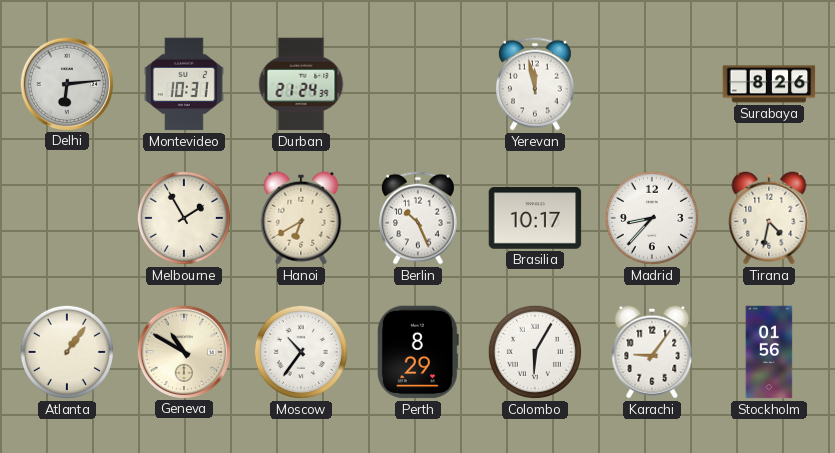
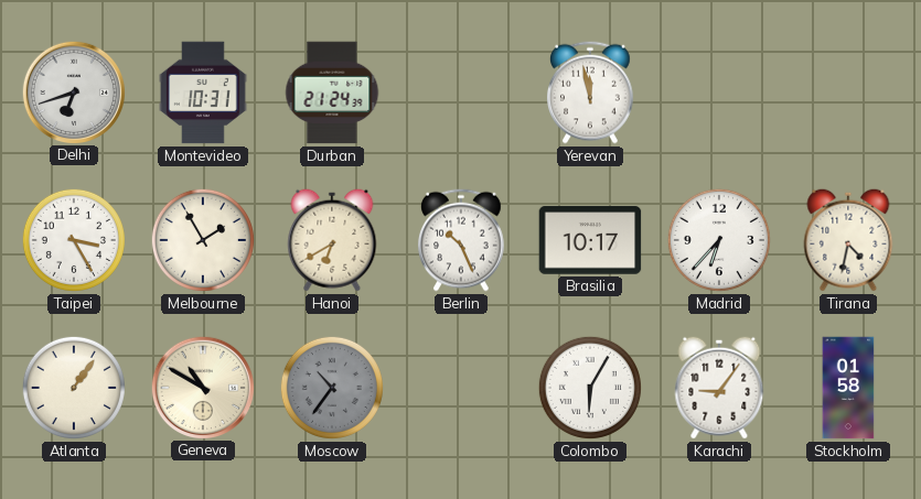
Delhi: 6:14 -> 6:42
Surabaya: 8:26 -> none
Taipei: none -> 3:25
Madrid: 8:37 -> 6:37
Moscow dial: white -> grey
Perth: 8:29 -> none
Stockholm: 01:56 -> 01:58
